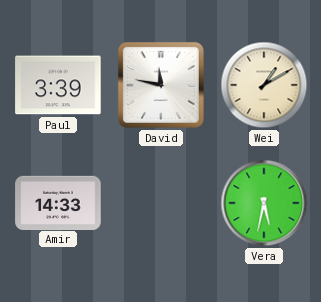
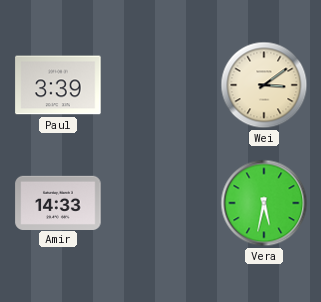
David: 11:47 -> none
Wei: 1:10 -> 3:09
